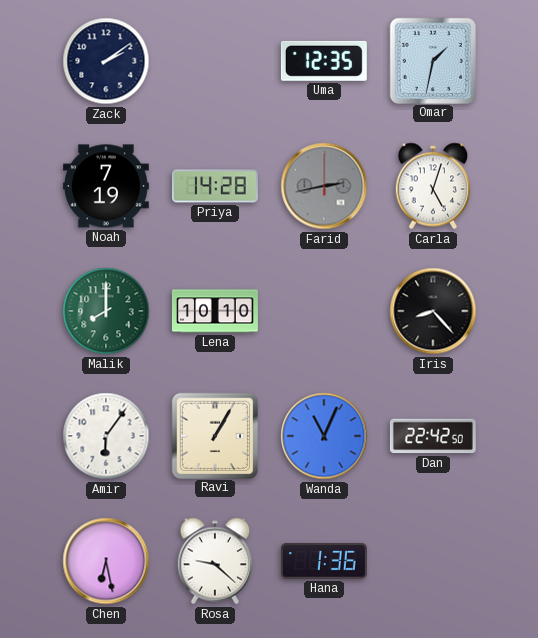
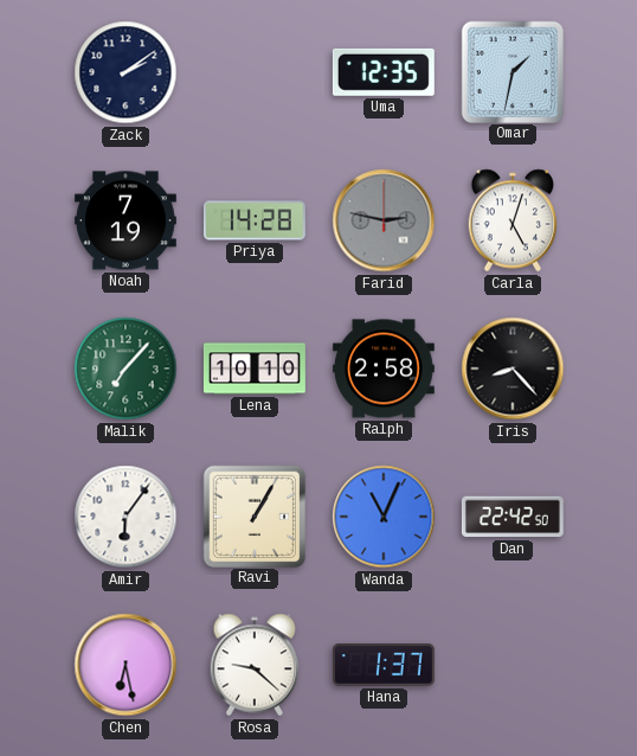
Farid: 2:43 -> 2:47
Malik: 8:00 -> 7:07
Ralph: none -> 2:58
Hana: 1:36 -> 1:37
